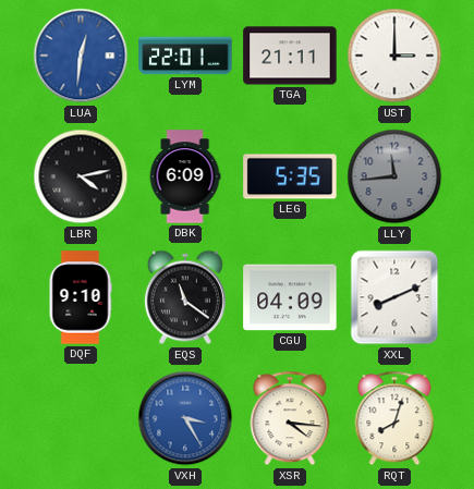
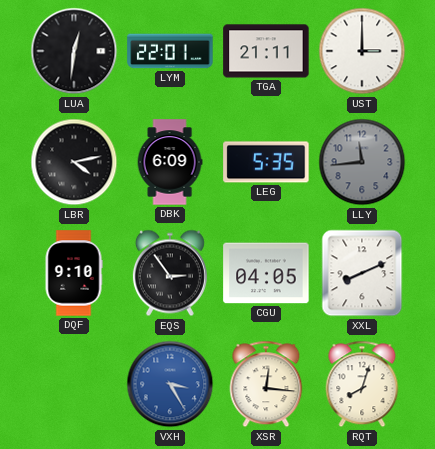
LUA dial: blue -> black
EQS: 11:21 -> 2:54
CGU: 04:09 -> 04:05
XSR: 4:16 -> 12:16
